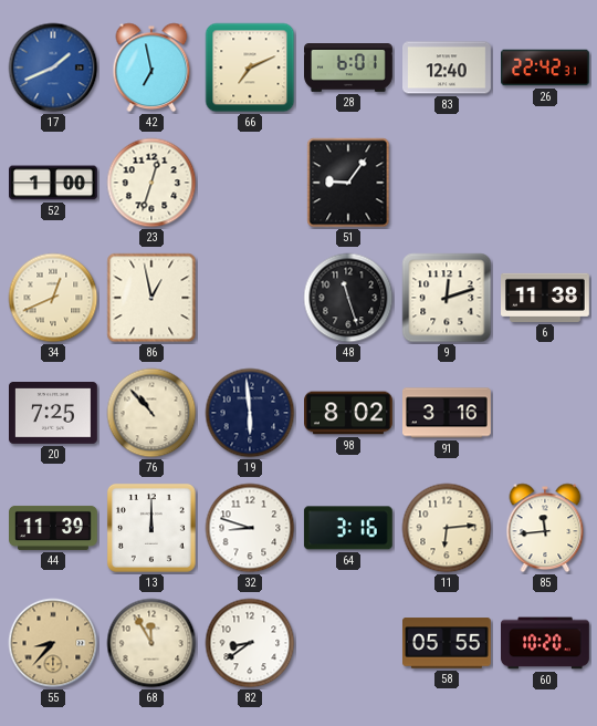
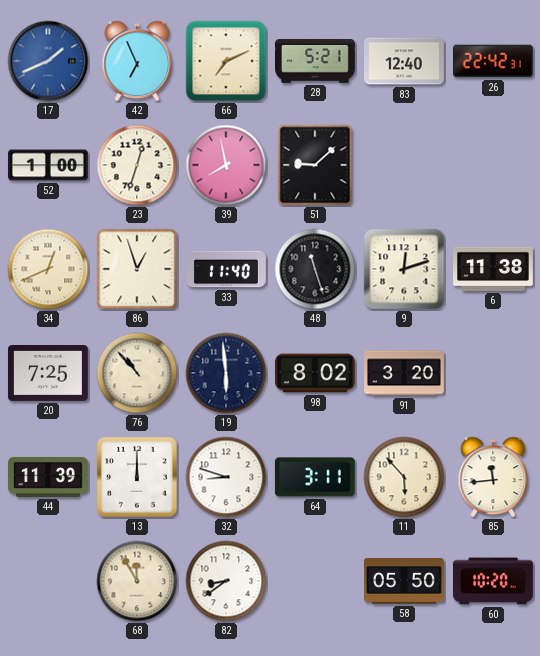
42: 6:58 -> 6:56
28: 6:01 -> 5:21
39: none -> 7:58
51: 9:06 -> 9:08
86: 12:58 -> 12:57
33: none -> 11:40
91: 3:16 -> 3:20
64: 3:16 -> 3:11
11: 6:14 -> 5:53
55: 8:37 -> none
58: 05:55 -> 05:50
